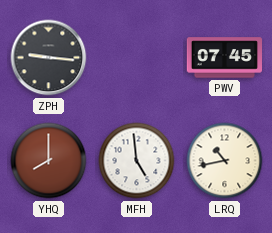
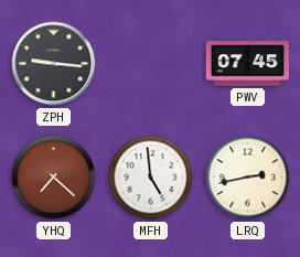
YHQ: 8:00 -> 7:22
LRQ: 10:43 -> 2:43
